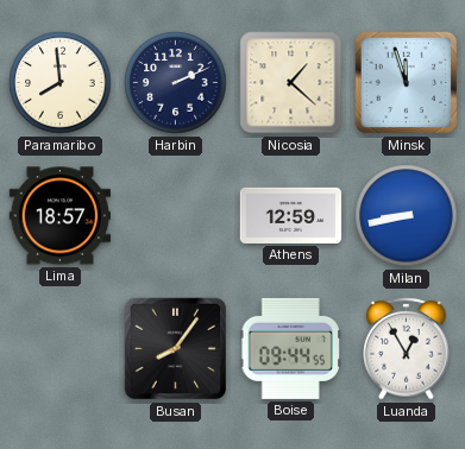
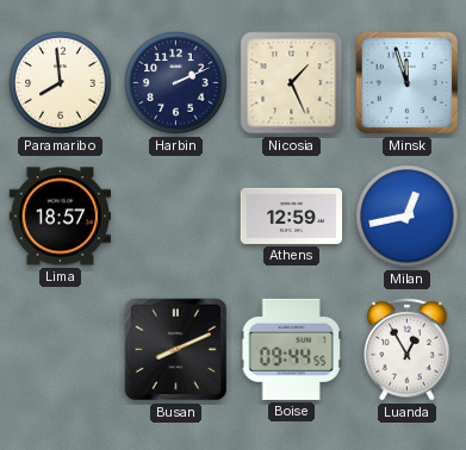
Nicosia: 1:22 -> 1:26
Milan: 8:43 -> 12:43
Busan: 8:06 -> 8:11
